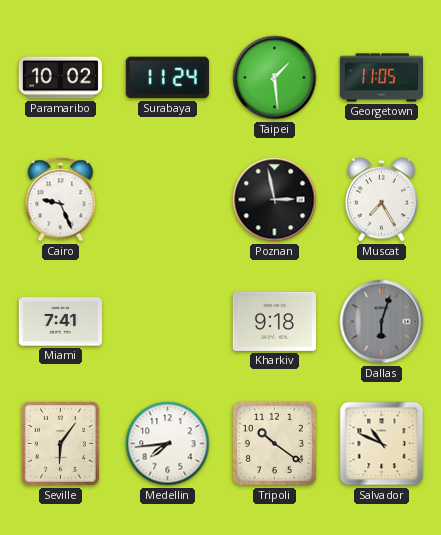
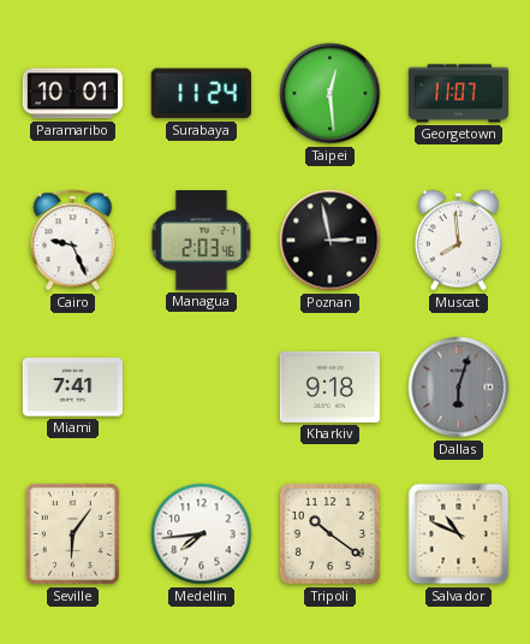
Paramaribo: 10:02 -> 10:01
Taipei: 1:29 -> 12:29
Georgetown: 11:05 -> 11:07
Managua: none -> 2:03
Muscat: 7:25 -> 7:59
